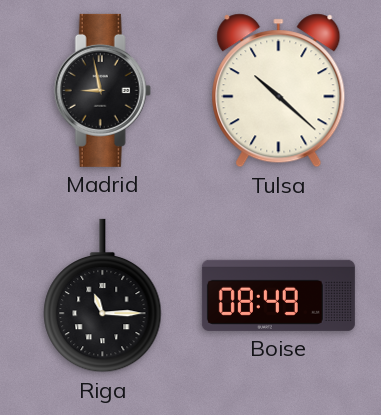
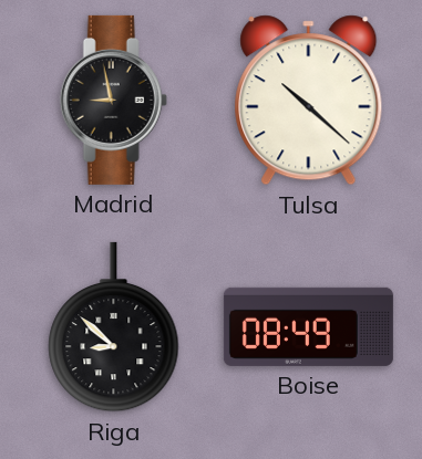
Riga: 11:15 -> 8:52
